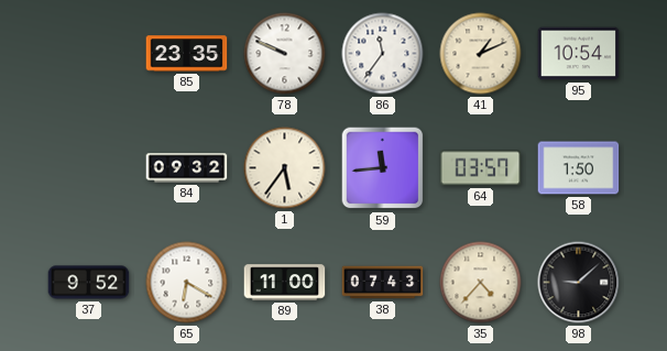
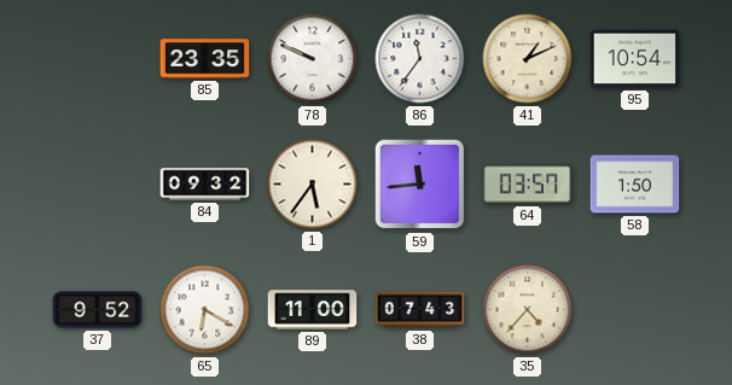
98: 9:08 -> none
